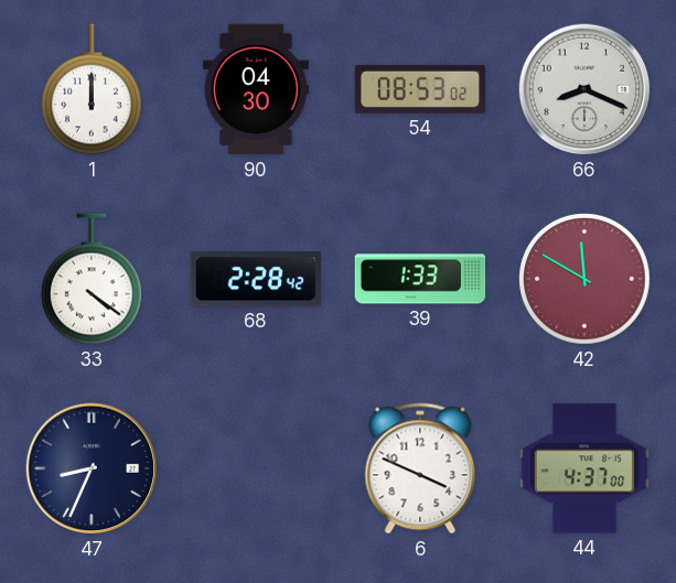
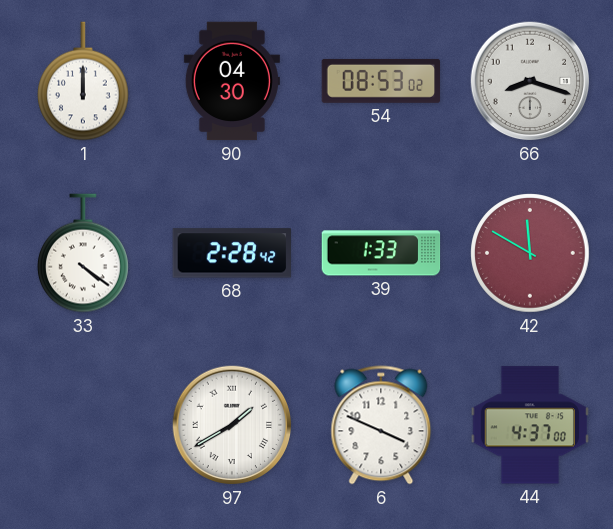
66: 8:19 -> 8:18
47: 8:34 -> none
97: none -> 1:40
